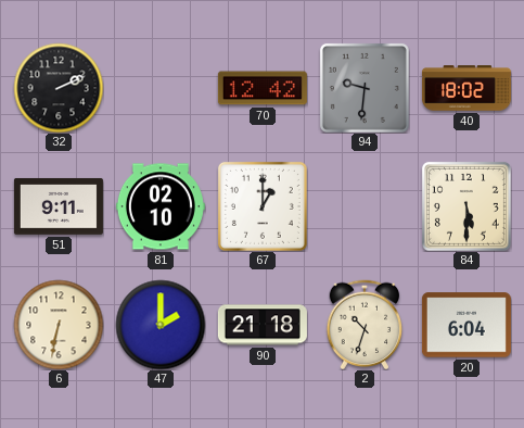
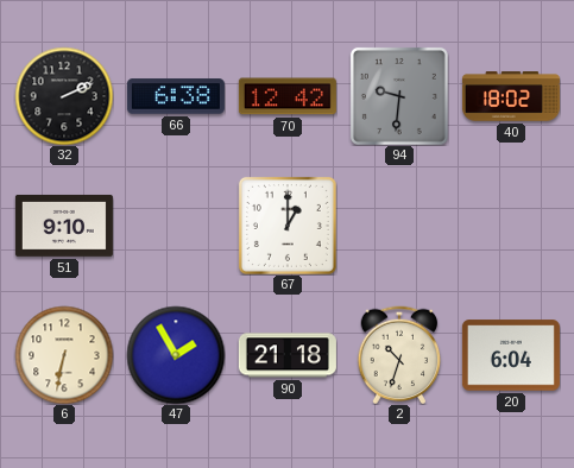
66: none -> 6:38
51: 9:11 -> 9:10
81: 02:10 -> none
84: 5:30 -> none
47: 2:00 -> 1:55
